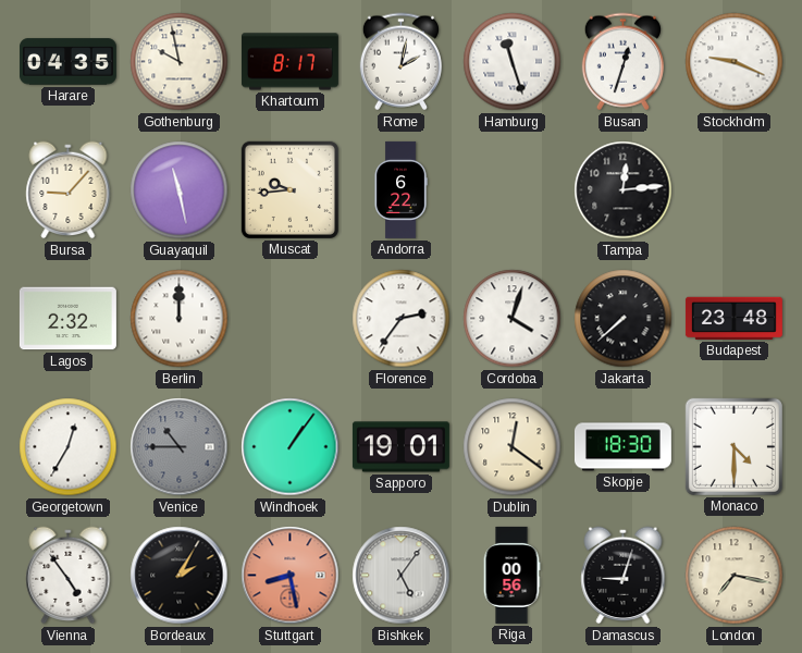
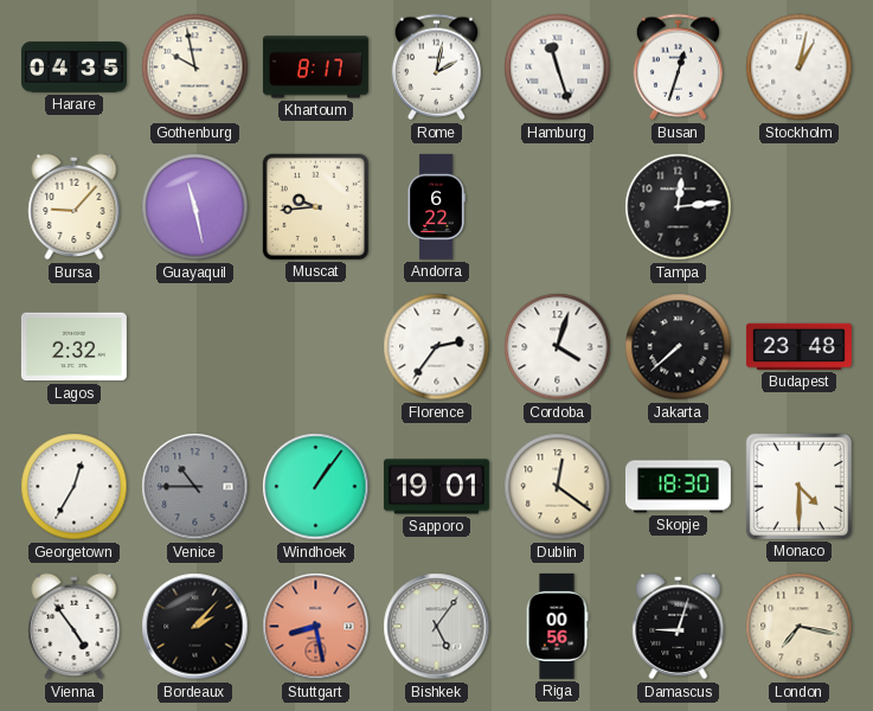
Stockholm: 9:19 -> 1:02
Berlin: 12:00 -> none
Bordeaux: 2:05 -> 2:07
